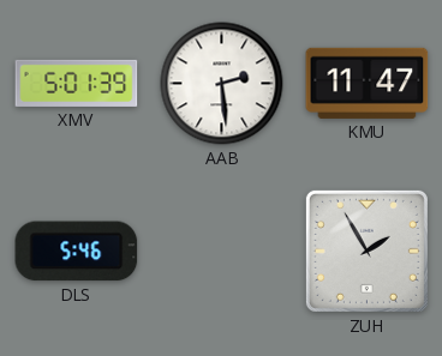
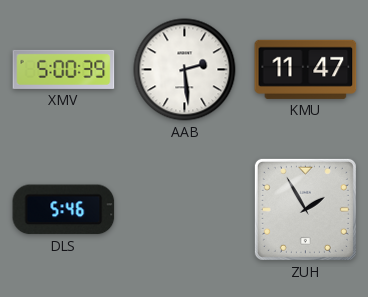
XMV: 5:01 -> 5:00
